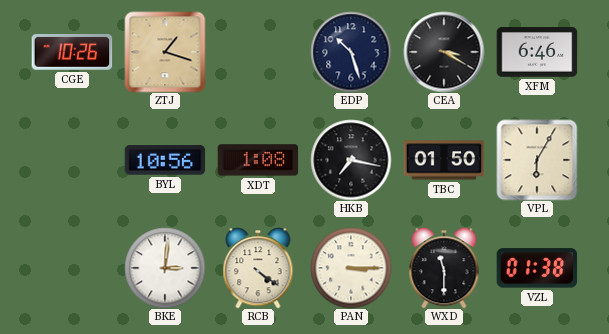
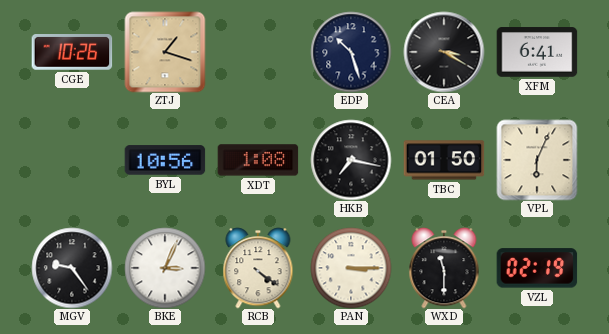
XFM: 6:46 -> 6:41
VPL: 6:05 -> 6:04
MGV: none -> 9:24
BKE: 3:01 -> 3:04
VZL: 01:38 -> 02:19
